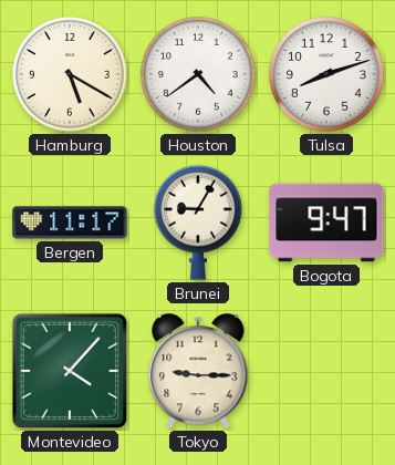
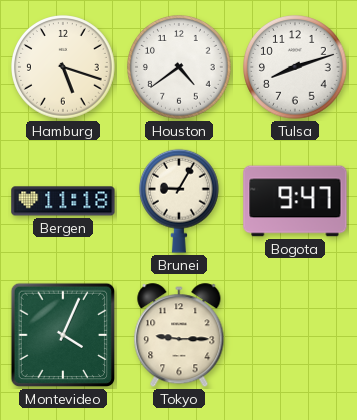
Hamburg: 5:20 -> 5:18
Bergen: 11:17 -> 11:18
Montevideo: 4:07 -> 4:04
